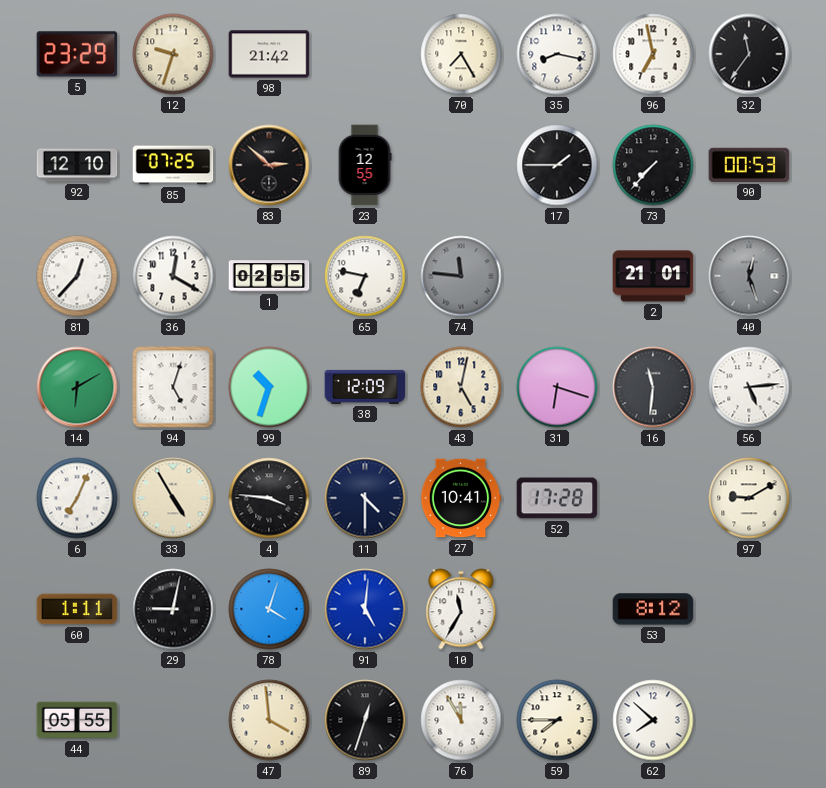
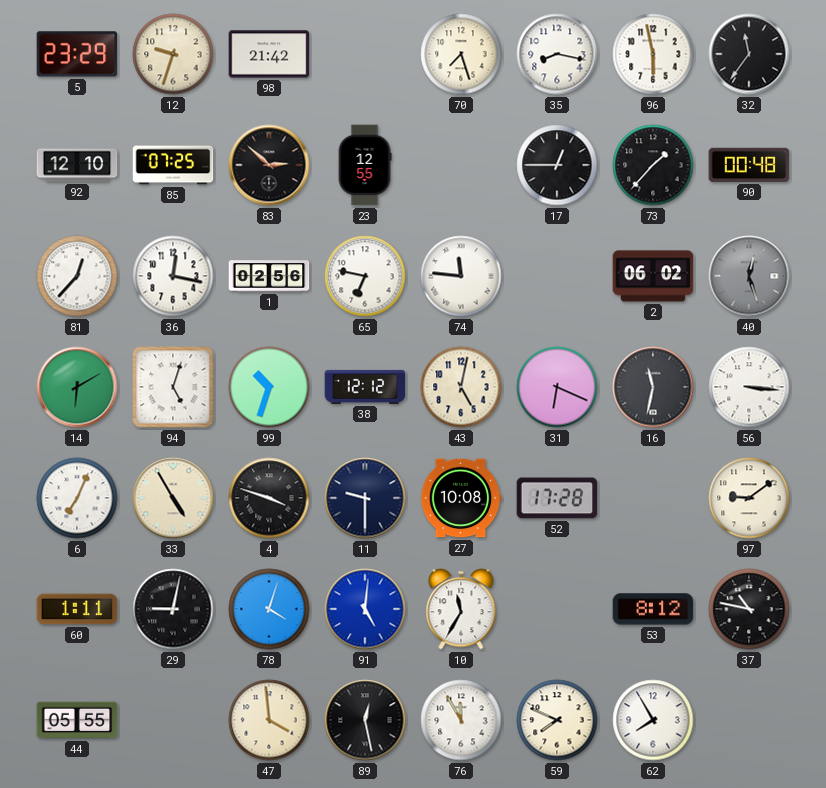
70: 7:25 -> 7:27
96: 6:58 -> 5:58
17: 1:45 -> 12:45
73: 7:37 -> 1:37
90: 00:53 -> 00:48
36: 12:20 -> 12:17
1: 02:55 -> 02:56
74 dial: grey -> white
2: 21:01 -> 06:02
38: 12:09 -> 12:12
31: 6:18 -> 6:19
16: 11:31 -> 11:32
56: 5:14 -> 3:16
4: 3:46 -> 3:48
11: 4:30 -> 9:30
27: 10:41 -> 10:08
97: 9:10 -> 9:09
37: none -> 10:47
89: 12:33 -> 12:28
59: 7:45 -> 7:49
62: 7:52 -> 7:55
